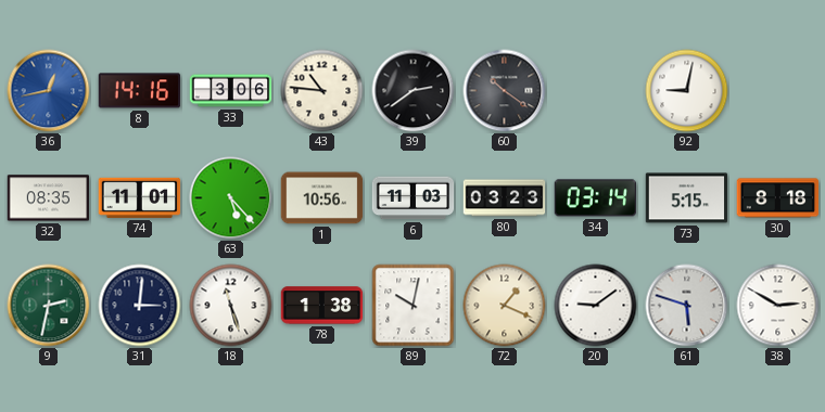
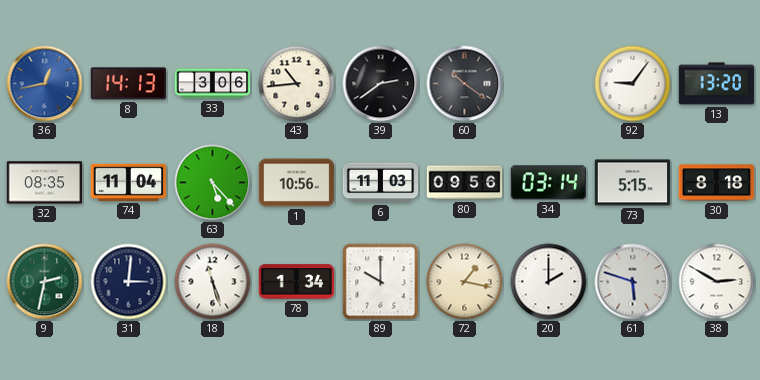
8: 14:16 -> 14:13
43: 10:46 -> 10:44
92: 9:02 -> 9:06
13: none -> 13:20
74: 11:01 -> 11:04
80: 03:23 -> 09:56
78: 1:38 -> 1:34
89: 10:02 -> 10:00
72: 1:19 -> 1:17
20: 9:09 -> 2:00
